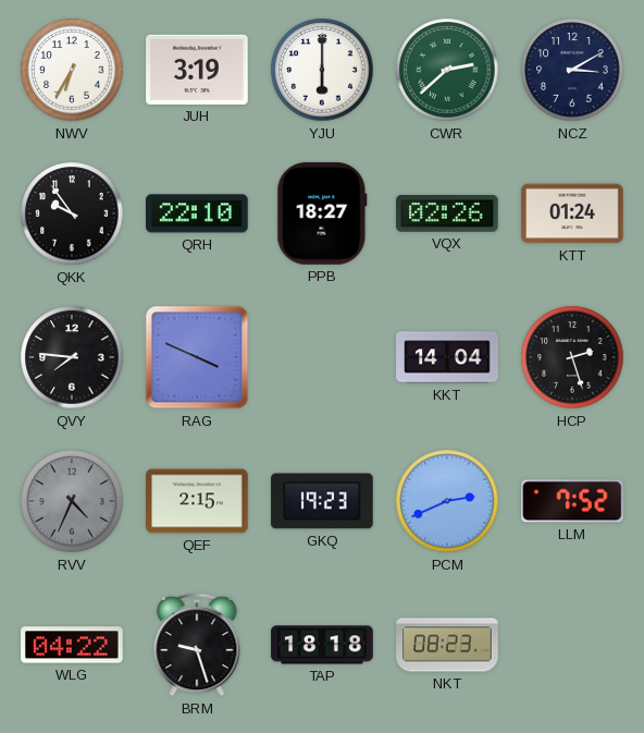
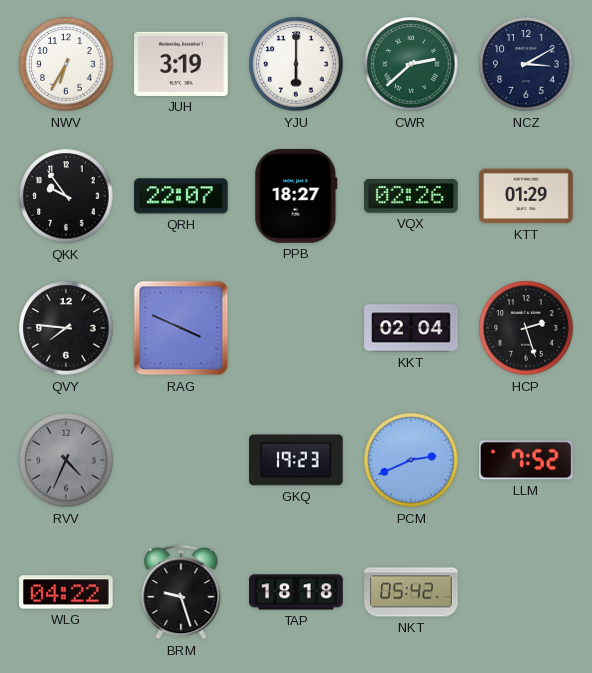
QRH: 22:10 -> 22:07
KTT: 01:24 -> 01:29
KKT: 14:04 -> 02:04
QEF: 2:15 -> none
NKT: 08:23 -> 05:42
